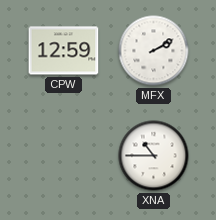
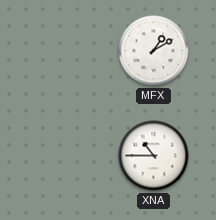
CPW: 12:59 -> none
MFX: 2:10 -> 1:10
